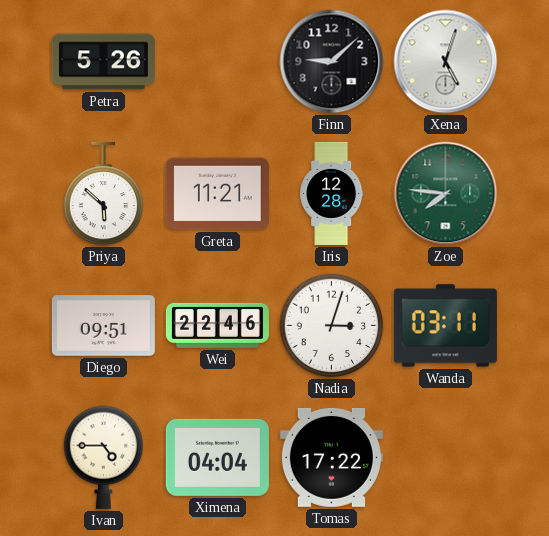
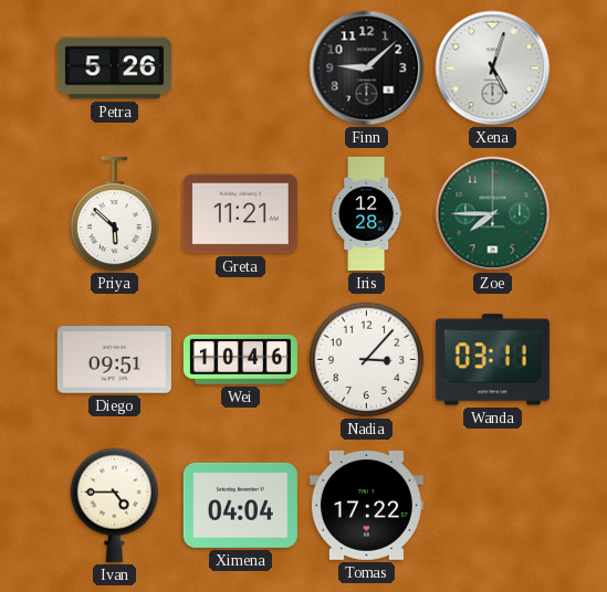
Zoe: 7:46 -> 7:45
Wei: 22:46 -> 10:46
Nadia: 3:03 -> 3:07
